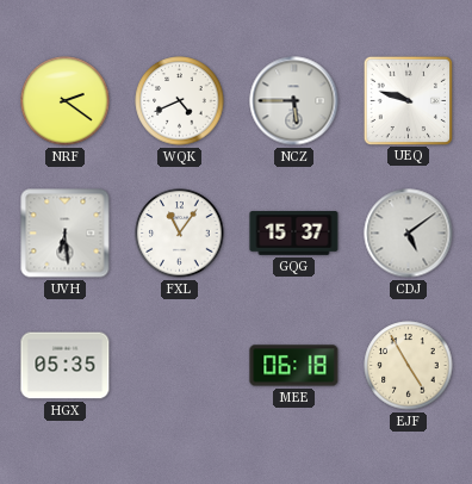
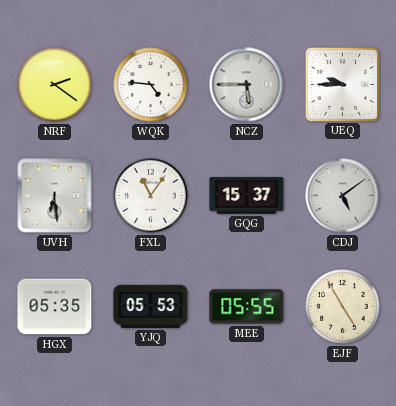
WQK: 4:41 -> 4:46
UEQ: 9:48 -> 9:45
YJQ: none -> 05:53
MEE: 06:18 -> 05:55
